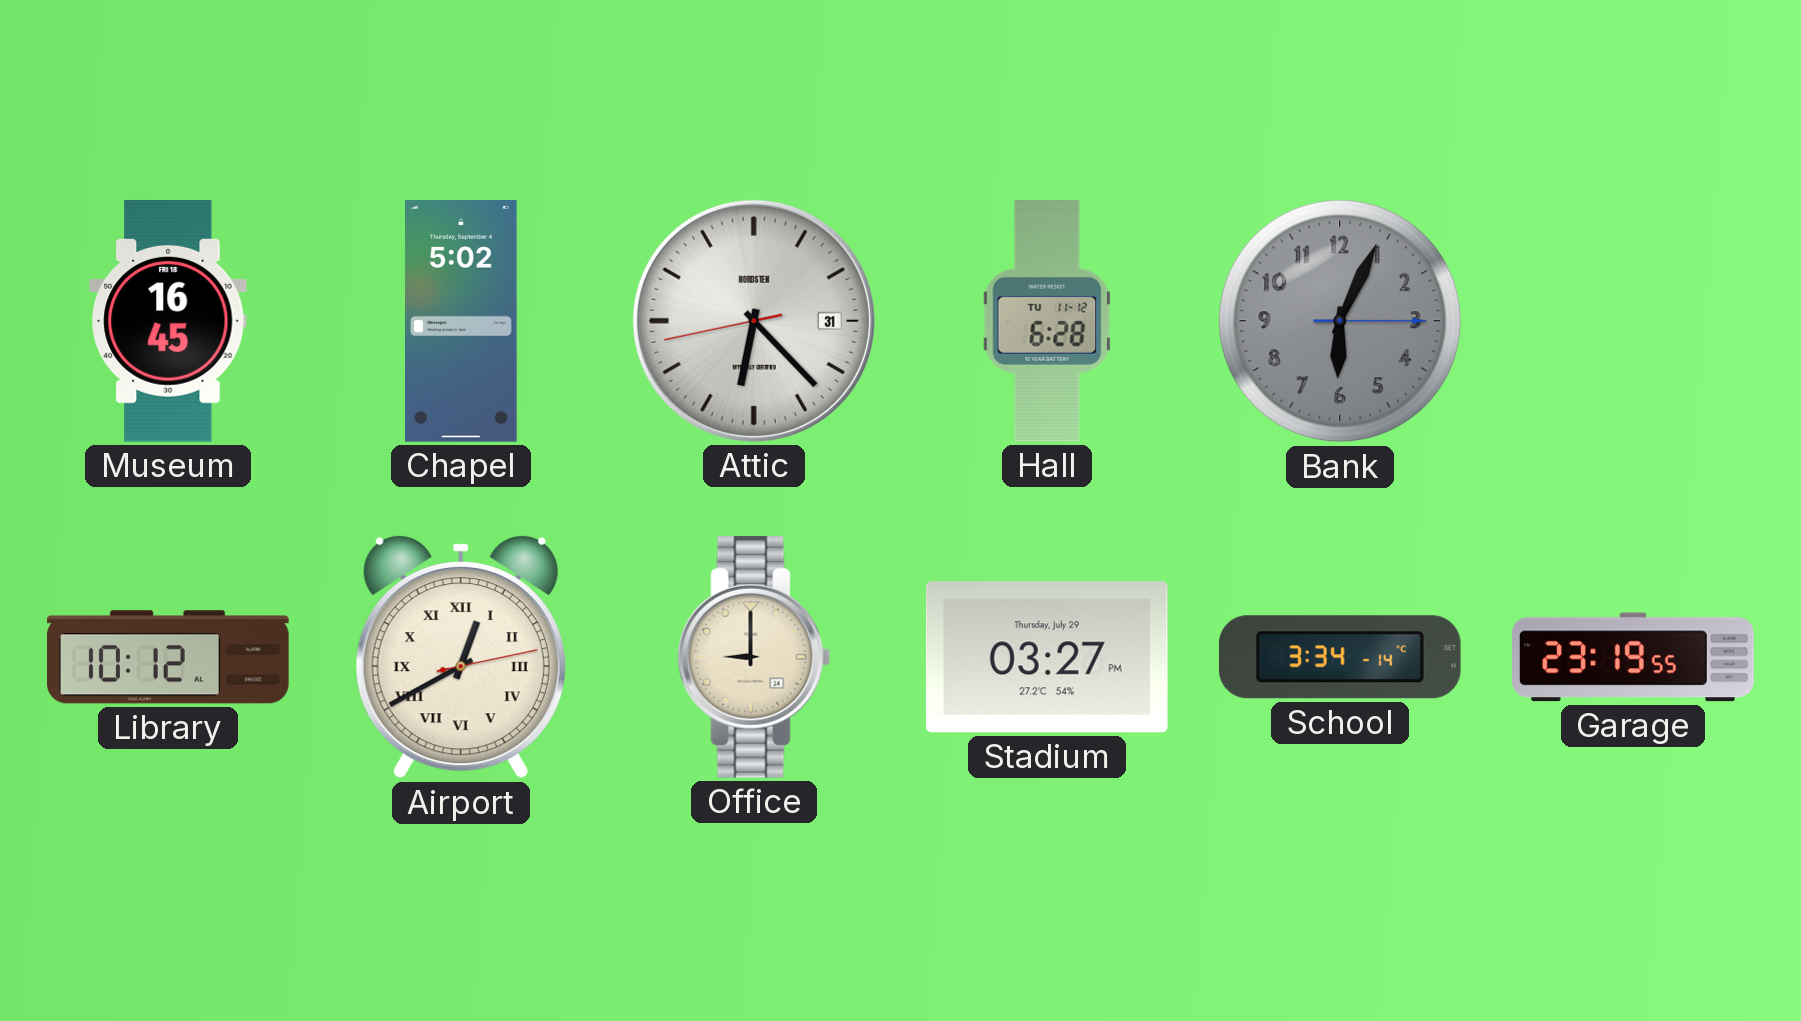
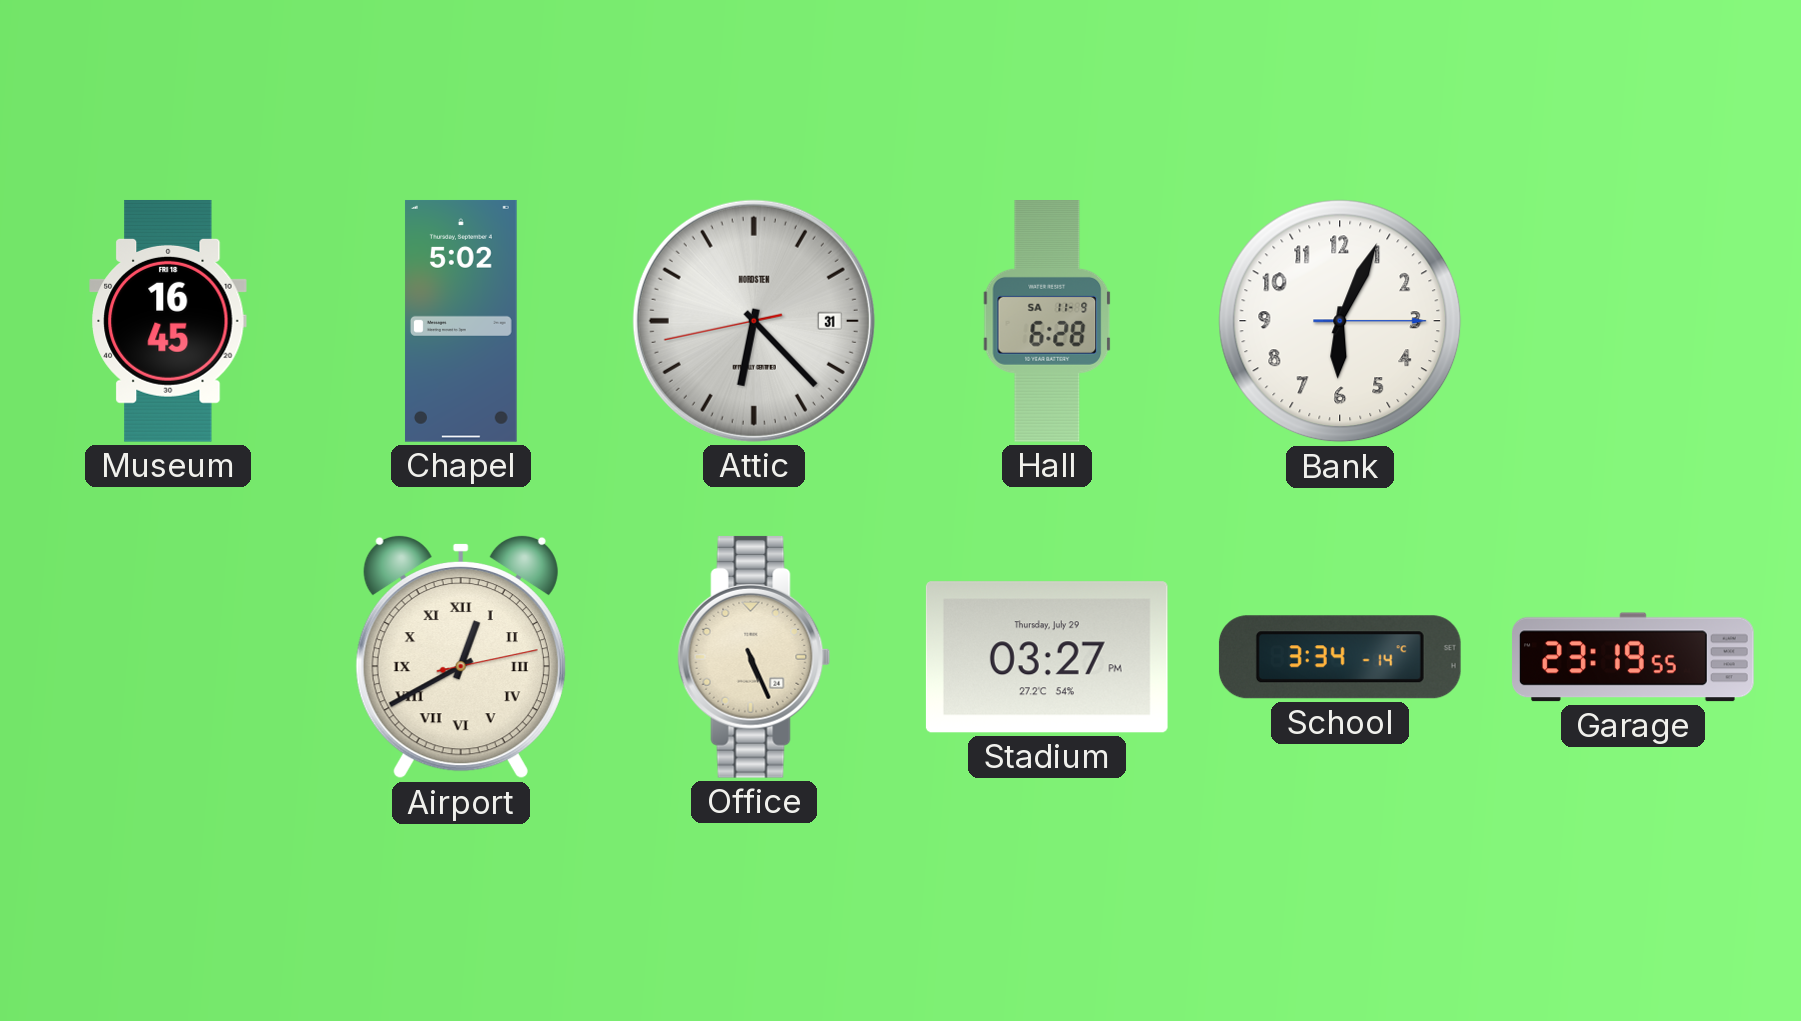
Hall date: TU 11-12 -> SA 11-9
Bank dial: grey -> white
Library: 10:12 -> none
Office: 9:00 -> 5:26
